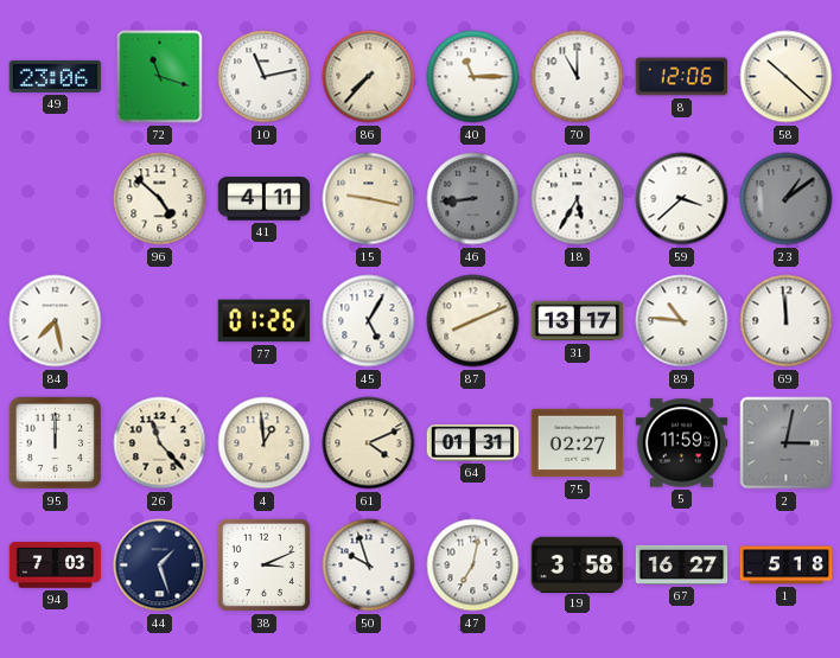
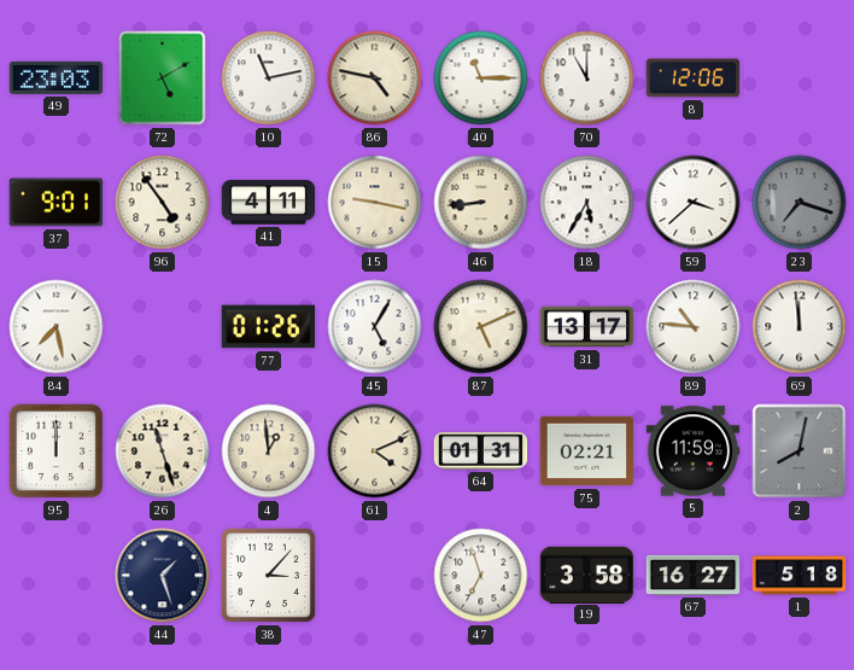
49: 23:06 -> 23:03
72: 11:18 -> 5:10
86: 7:37 -> 4:47
58: 10:22 -> none
37: none -> 9:01
96: 4:52 -> 4:54
46 dial: grey -> cream
23: 1:09 -> 7:18
87: 8:11 -> 5:11
26: 11:23 -> 11:27
75: 02:27 -> 02:21
2: 3:02 -> 8:02
94: 7:03 -> none
38: 3:11 -> 3:07
50: 9:57 -> none
47: 7:02 -> 6:57
